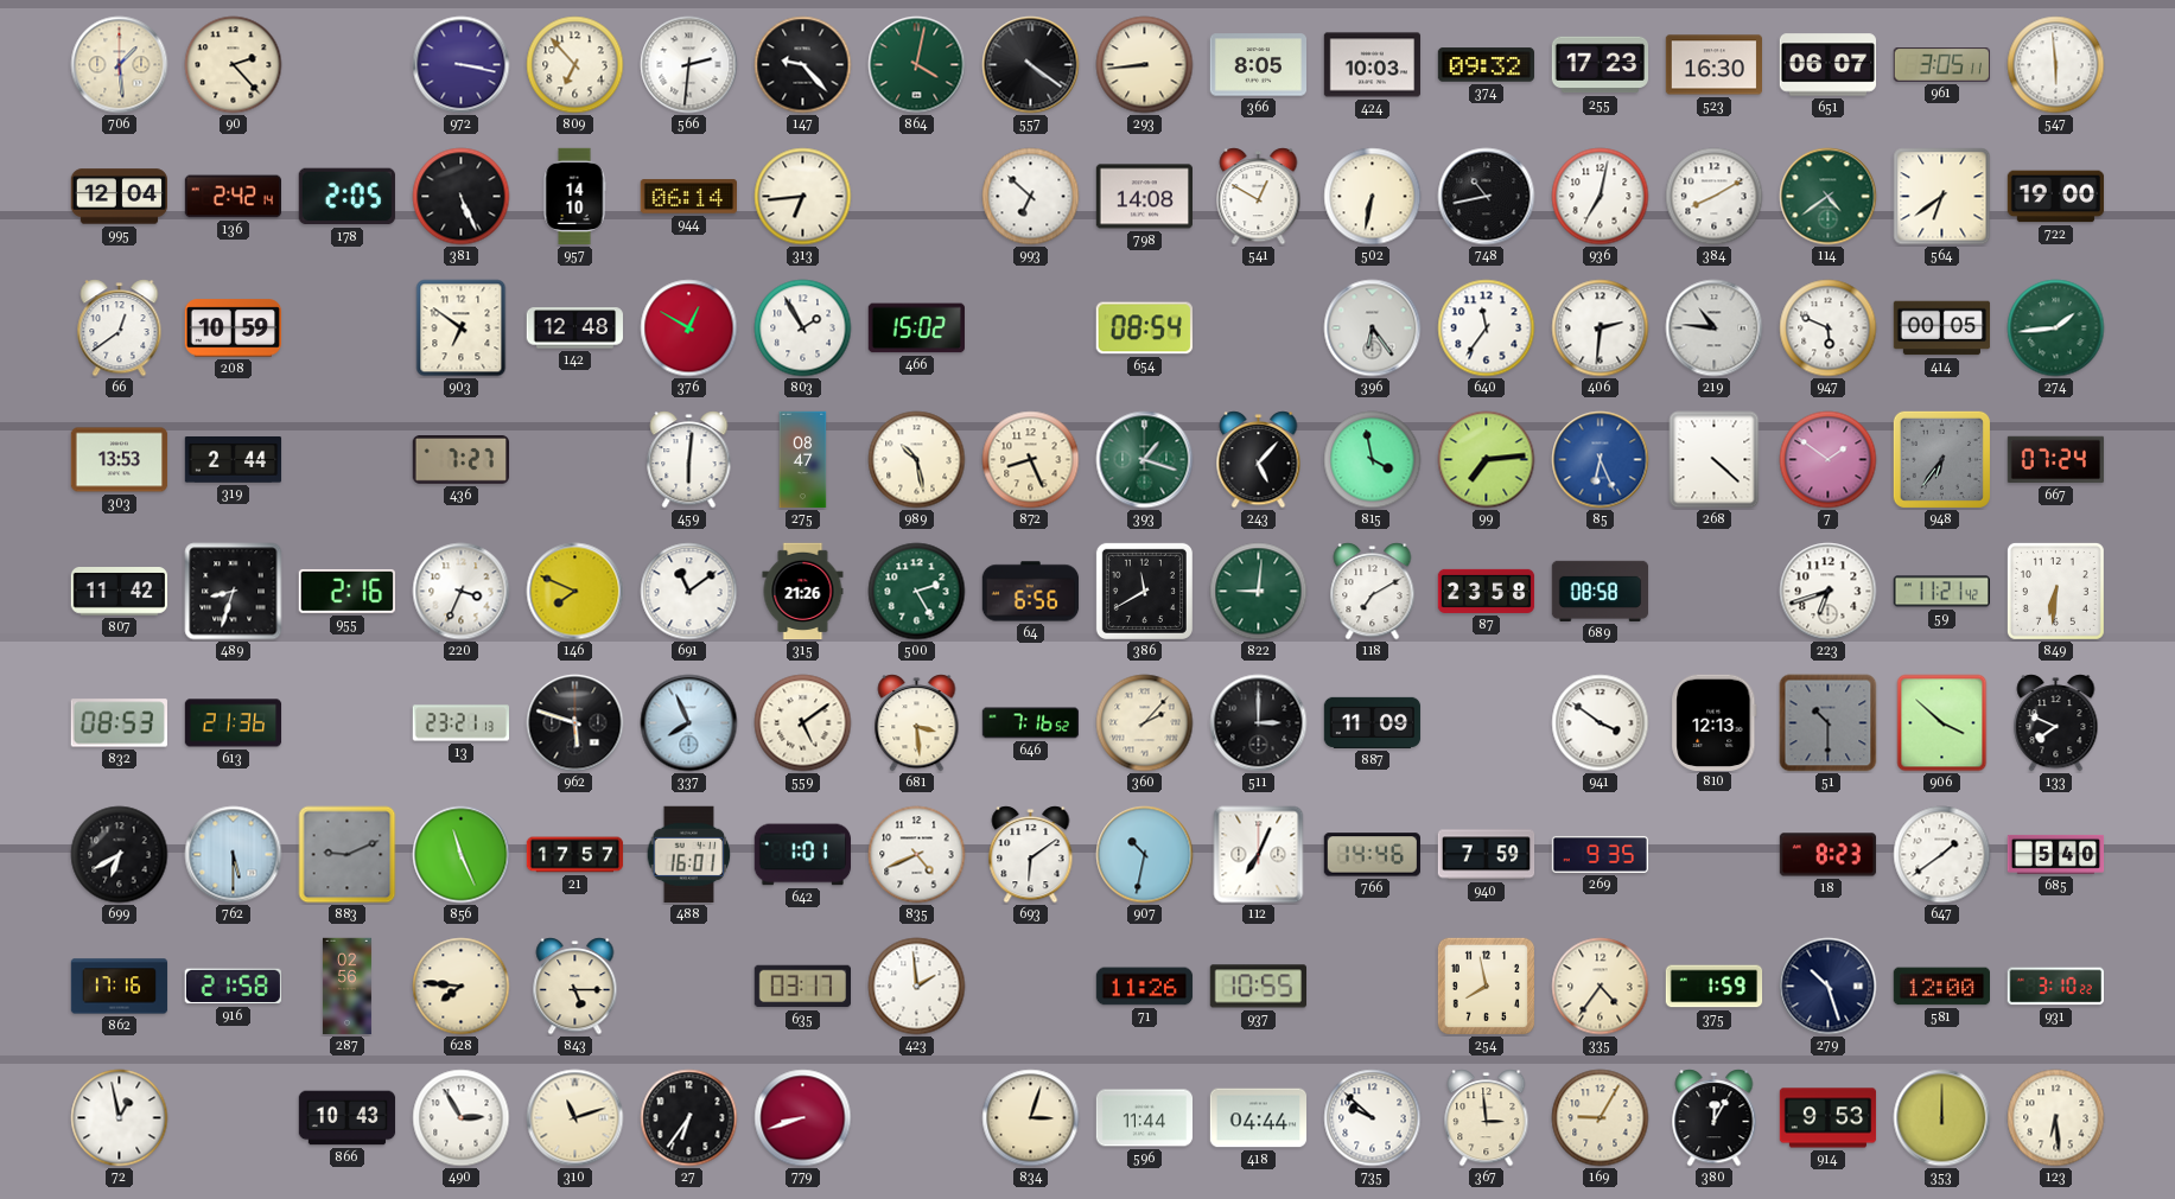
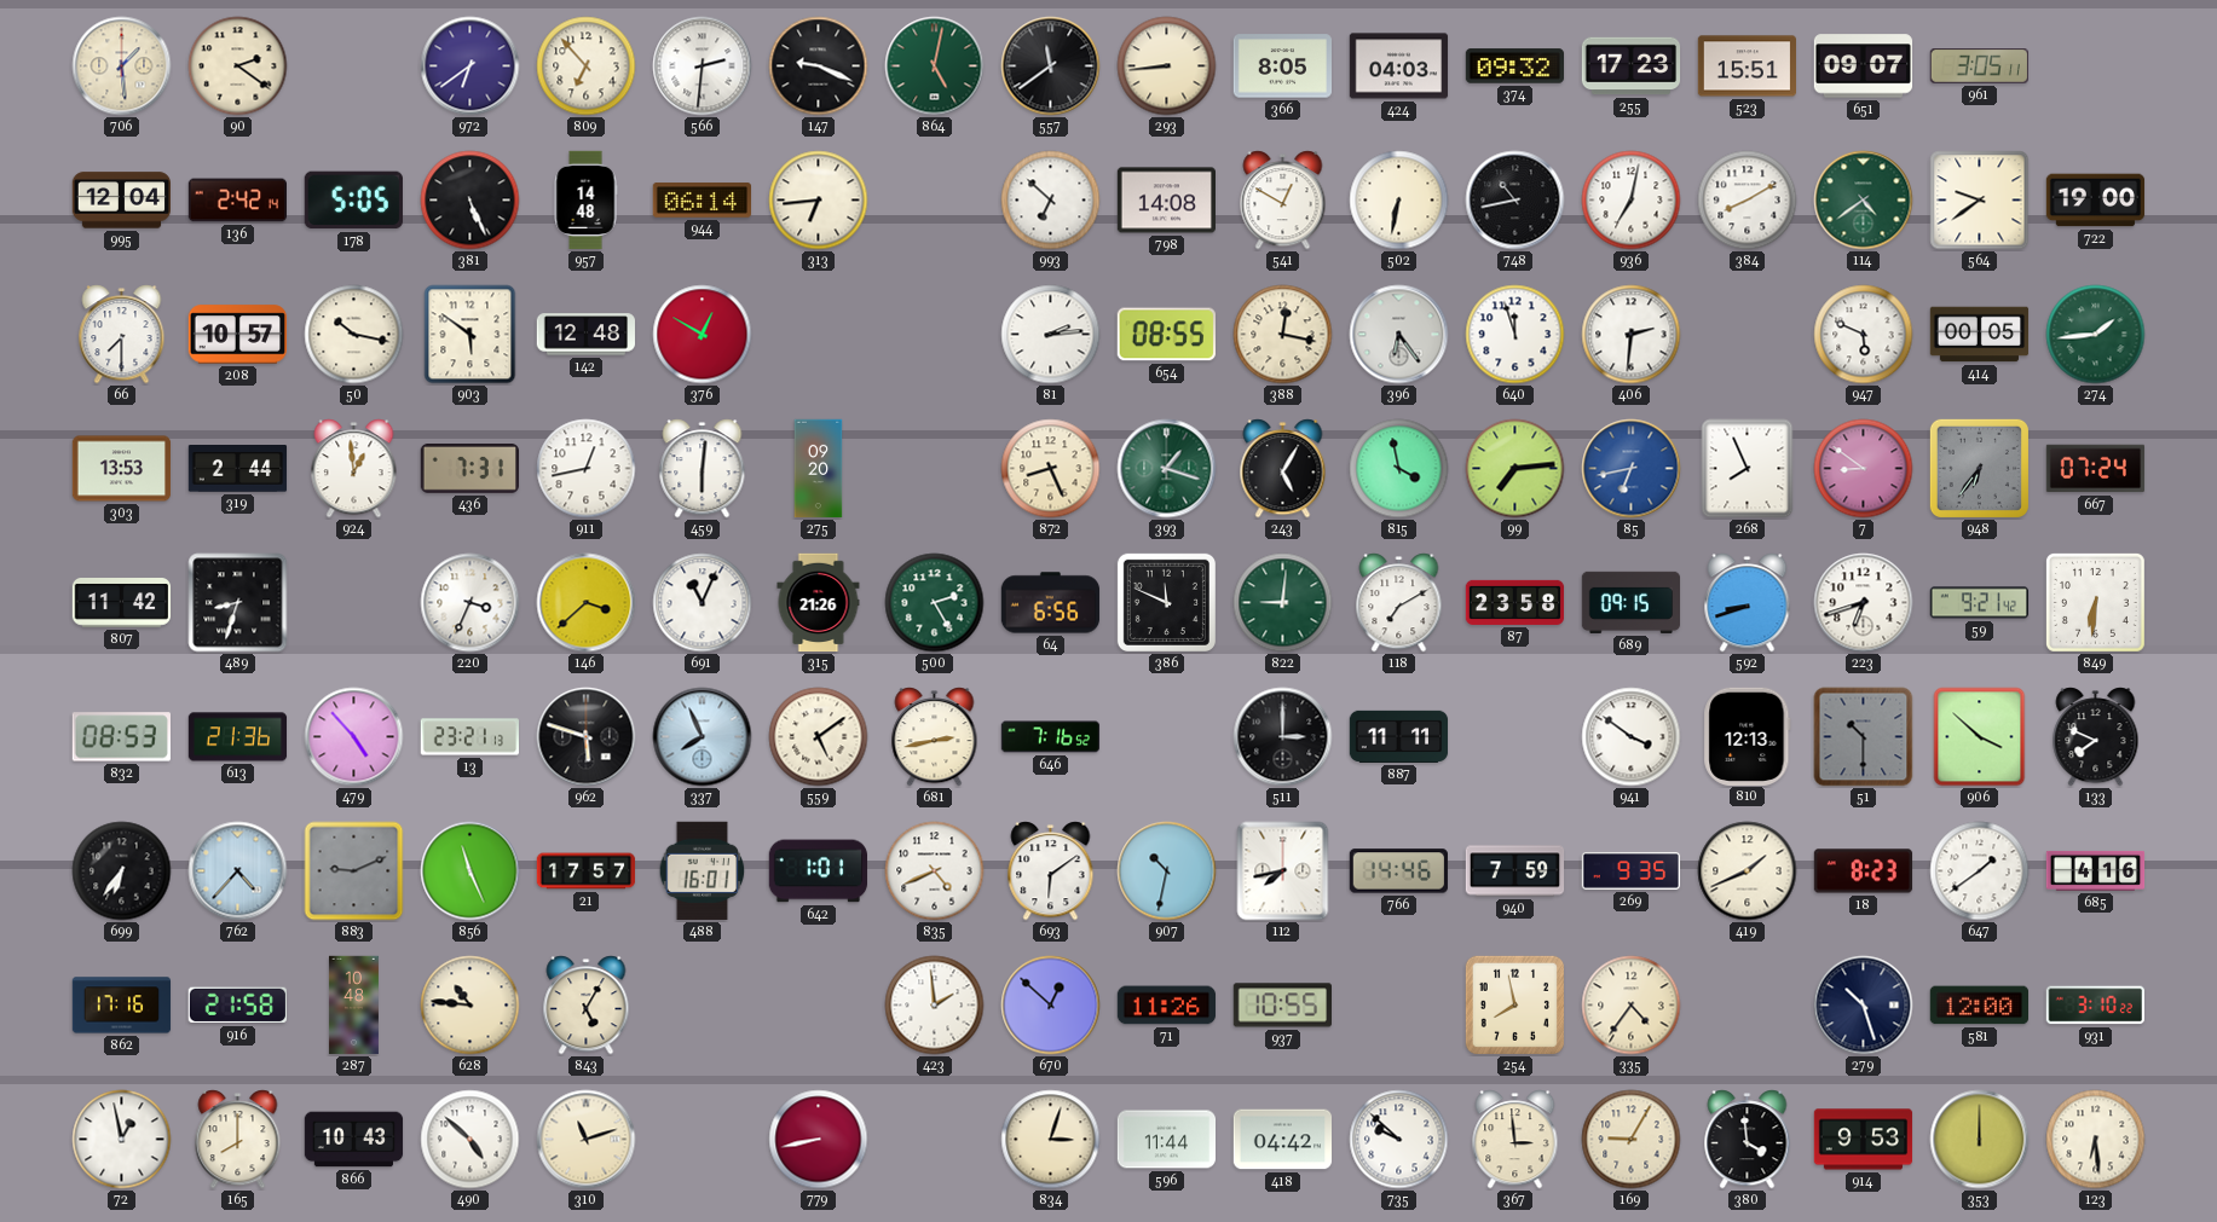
90: 2:23 -> 2:21
972: 3:17 -> 6:39
147: 9:23 -> 9:19
864: 4:02 -> 5:02
557: 4:21 -> 11:39
424: 10:03 -> 04:03
523: 16:30 -> 15:51
651: 06:07 -> 09:07
547: 5:59 -> none
178: 2:05 -> 5:05
957: 14:10 -> 14:48
564: 6:39 -> 9:39
66: 12:39 -> 7:30
208: 10:59 -> 10:57
50: none -> 10:17
903: 6:51 -> 5:51
803: 1:55 -> none
466: 15:02 -> none
81: none -> 2:14
654: 08:54 -> 08:55
388: none -> 12:17
640: 11:36 -> 11:57
219: 10:46 -> none
924: none -> 12:59
436: 7:27 -> 7:31
911: none -> 12:43
275: 08:47 -> 09:20
989: 10:28 -> none
243: 5:07 -> 5:05
85: 6:26 -> 6:43
268: 4:22 -> 7:56
7: 1:51 -> 8:51
955: 2:16 -> none
146: 7:49 -> 3:38
691: 11:09 -> 11:04
386: 11:40 -> 11:49
689: 08:58 -> 09:15
592: none -> 8:42
59: 11:21 -> 9:21
479: none -> 4:53
681: 3:29 -> 2:43
360: 2:07 -> none
887: 11:09 -> 11:11
699: 6:40 -> 6:36
762: 5:30 -> 4:37
112: 7:04 -> 7:43
419: none -> 1:41
685: 5:40 -> 4:16
287: 02:56 -> 10:48
628: 7:46 -> 10:46
843: 5:15 -> 5:05
635: 03:17 -> none
670: none -> 12:52
375: 1:59 -> none
165: none -> 8:00
490: 2:55 -> 4:52
27: 6:36 -> none
779: 8:42 -> 8:43
418: 04:44 -> 04:42
380: 12:05 -> 3:59
